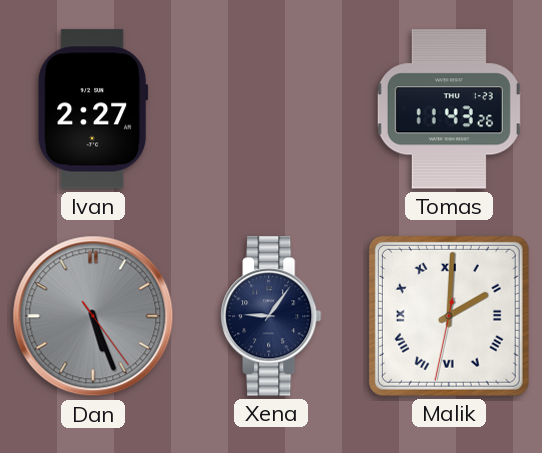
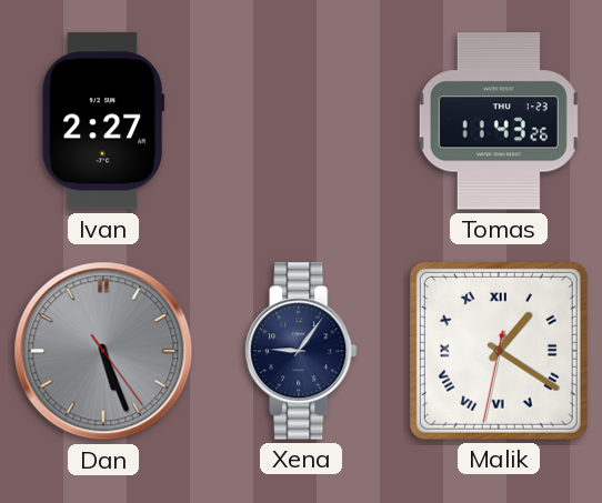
Malik: 2:00 -> 1:20
